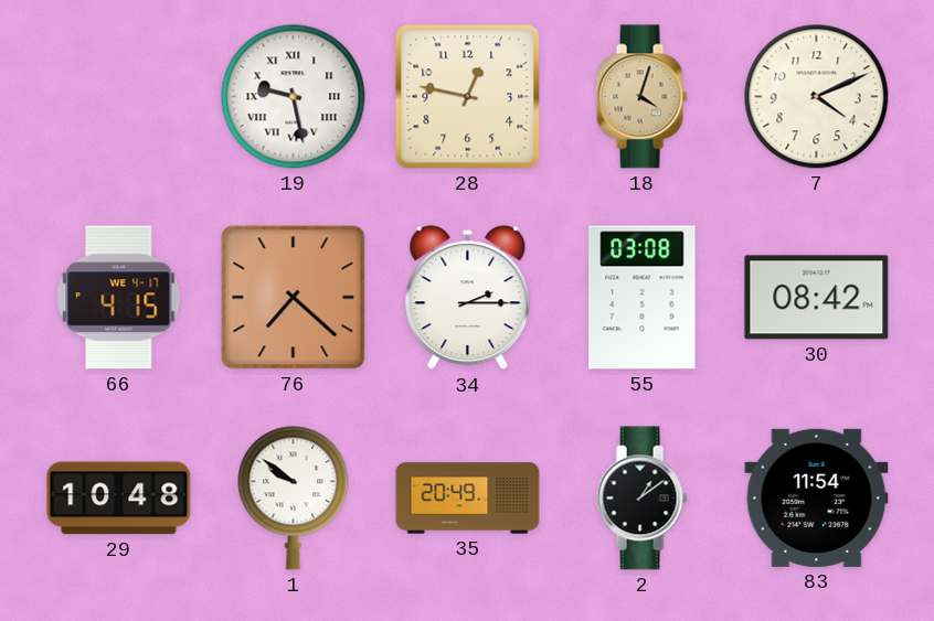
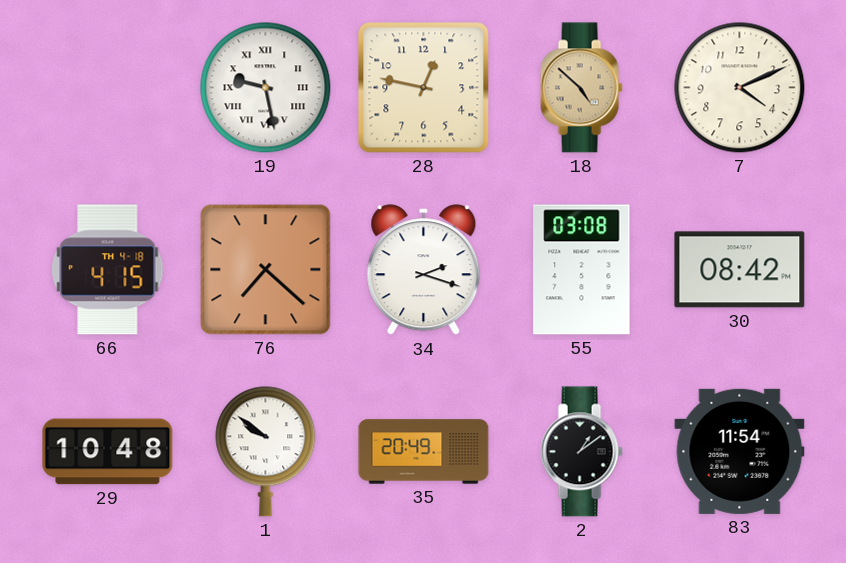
18: 4:03 -> 4:52
66 date: WE 4-17 -> TH 4-18
34: 2:15 -> 2:18
